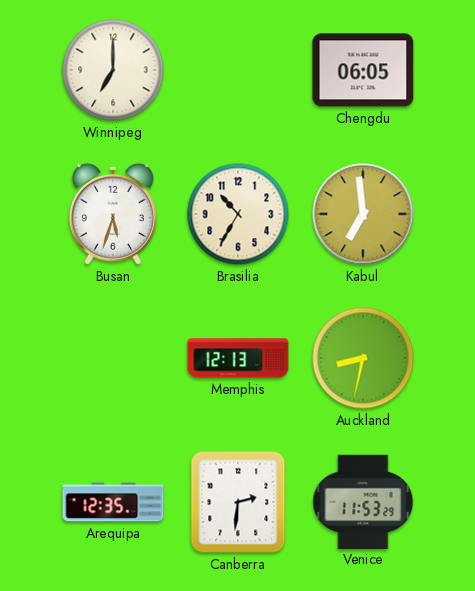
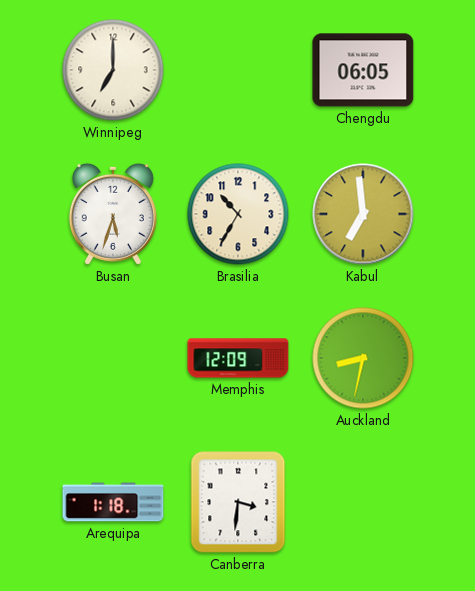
Memphis: 12:13 -> 12:09
Arequipa: 12:35 -> 1:18
Canberra: 2:31 -> 3:31
Venice: 11:53 -> none
